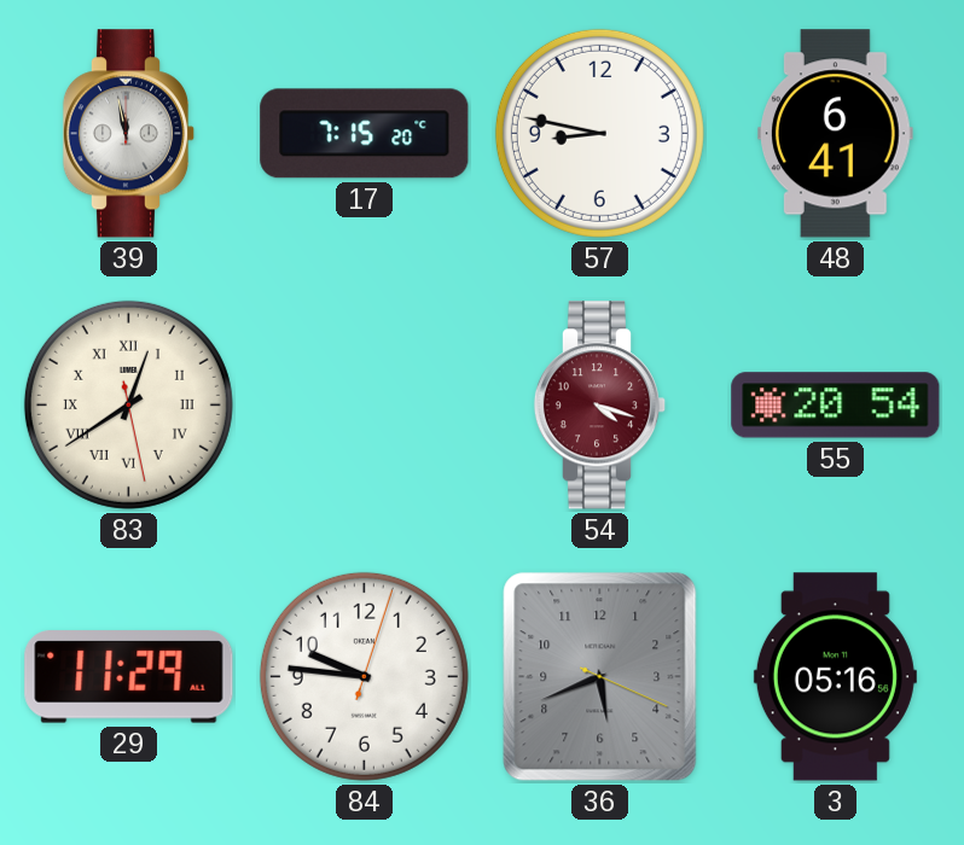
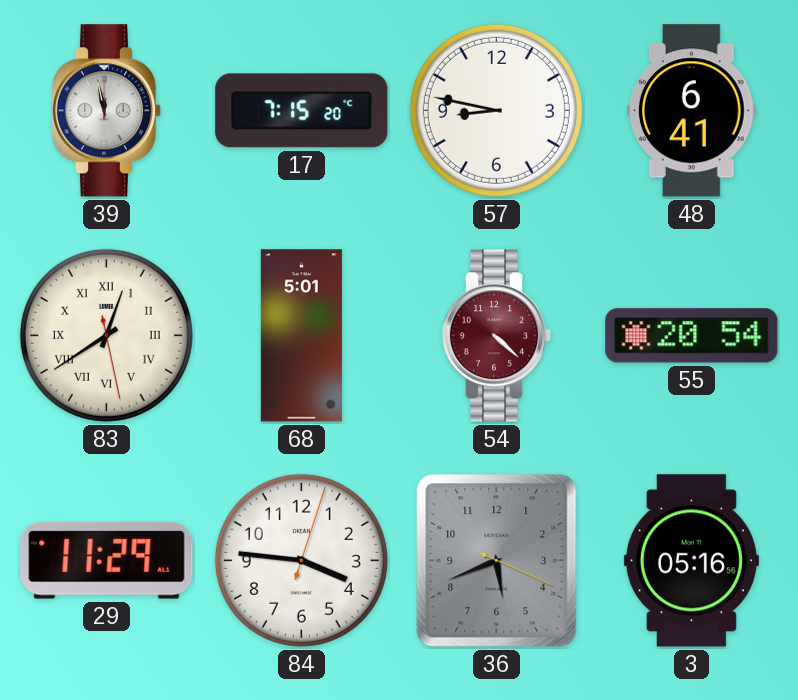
68: none -> 5:01
54: 4:18 -> 4:22
84: 9:46 -> 3:46
